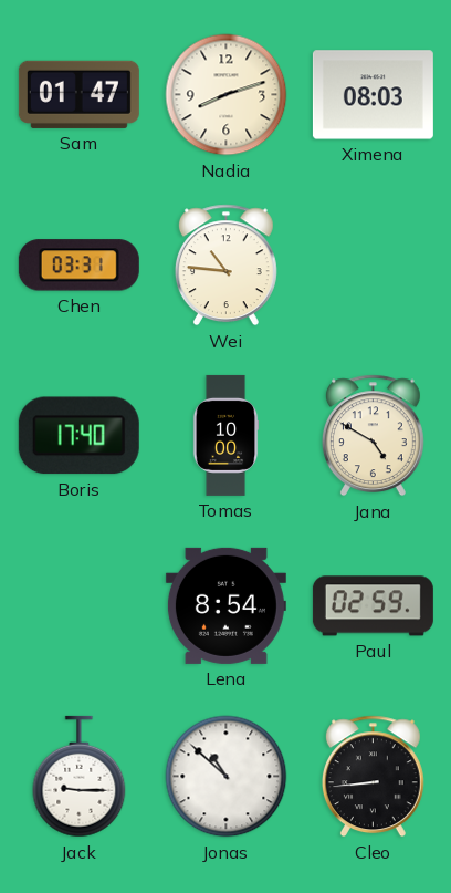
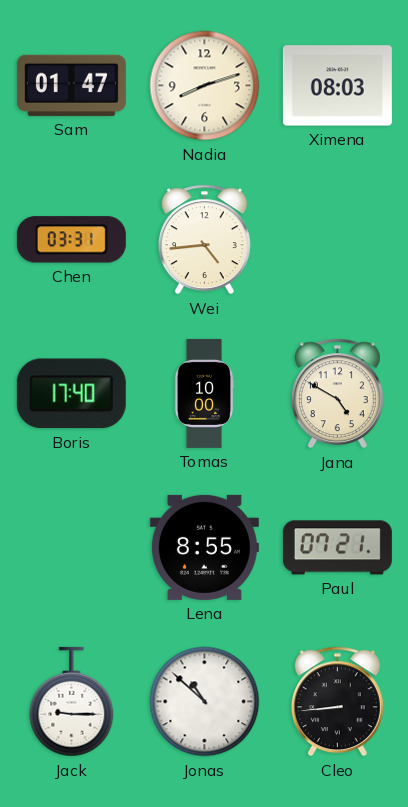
Wei: 10:46 -> 4:44
Lena: 8:54 -> 8:55
Paul: 02:59 -> 07:21
